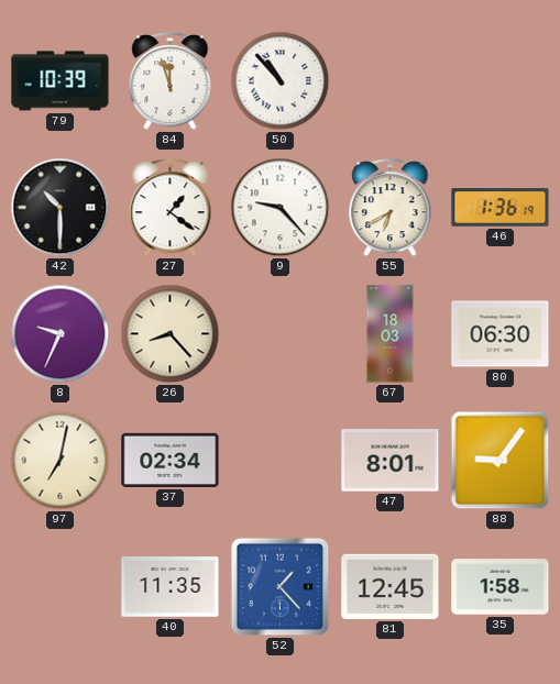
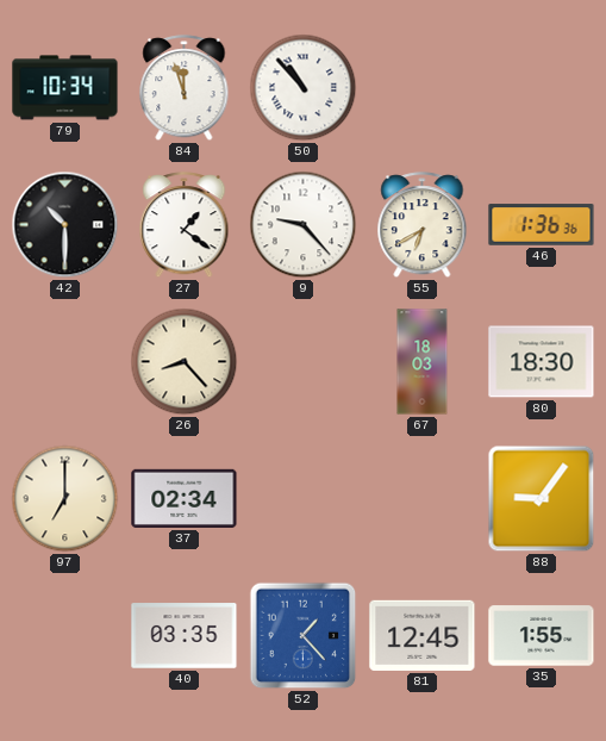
79: 10:39 -> 10:34
46: 1:36:19 -> 1:36:36
8: 9:34 -> none
80: 06:30 -> 18:30
97: 7:02 -> 7:00
47: 8:01 -> none
40: 11:35 -> 03:35
35: 1:58 -> 1:55
